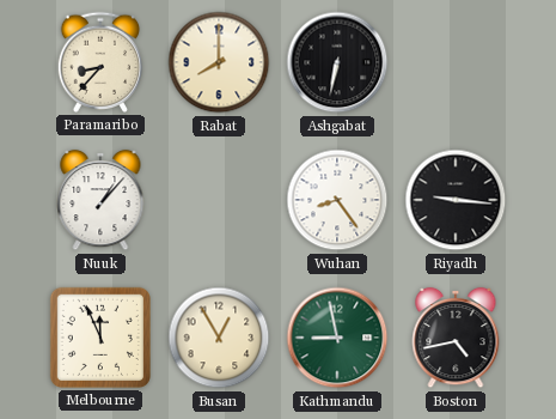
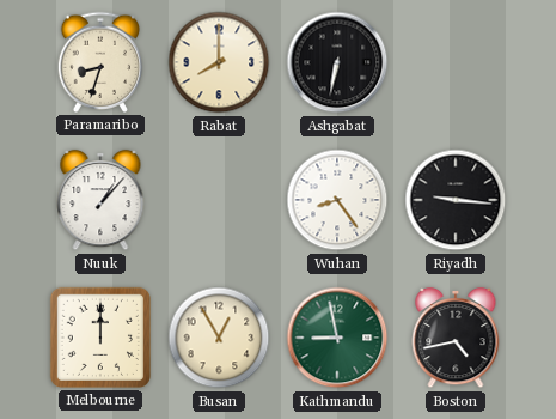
Paramaribo: 8:37 -> 8:33
Melbourne: 11:56 -> 12:00
